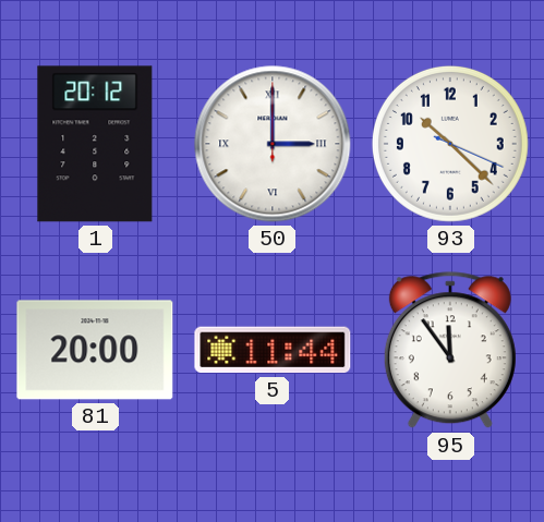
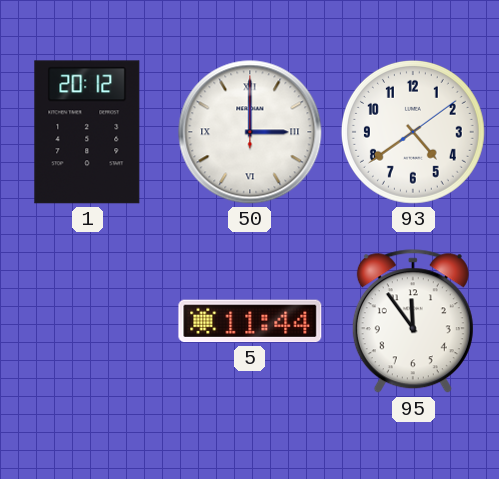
93: 10:22 -> 4:39
81: 20:00 -> none
